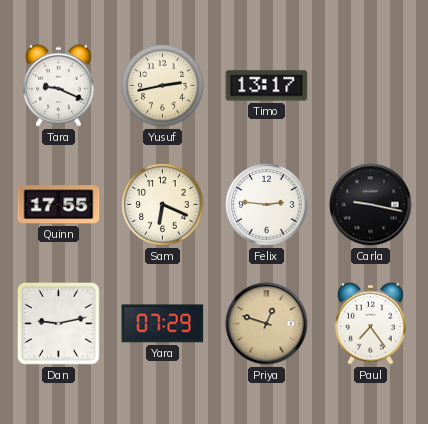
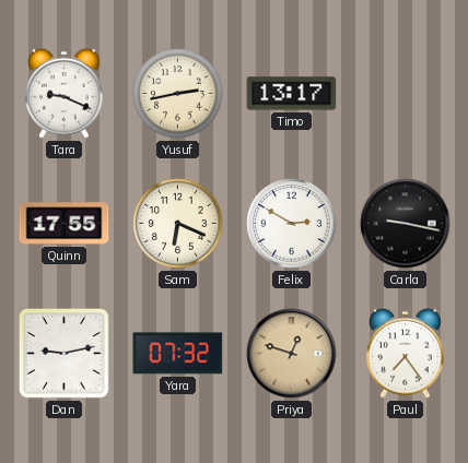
Felix: 2:46 -> 2:50
Yara: 07:29 -> 07:32
